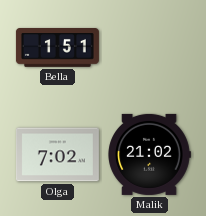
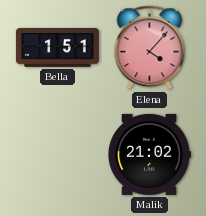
Elena: none -> 4:07
Olga: 7:02 -> none
